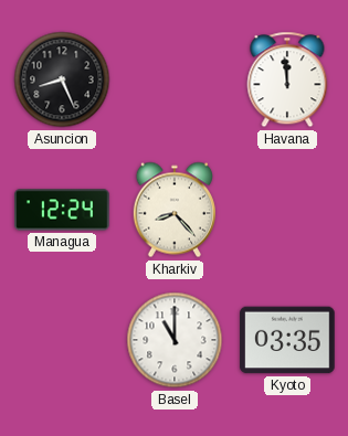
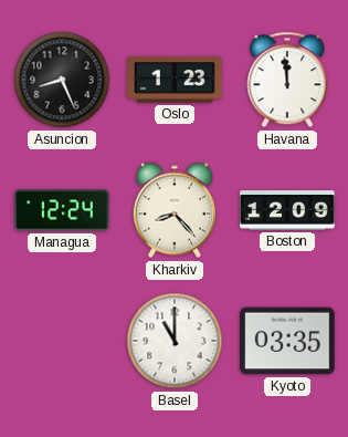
Oslo: none -> 1:23
Boston: none -> 12:09
